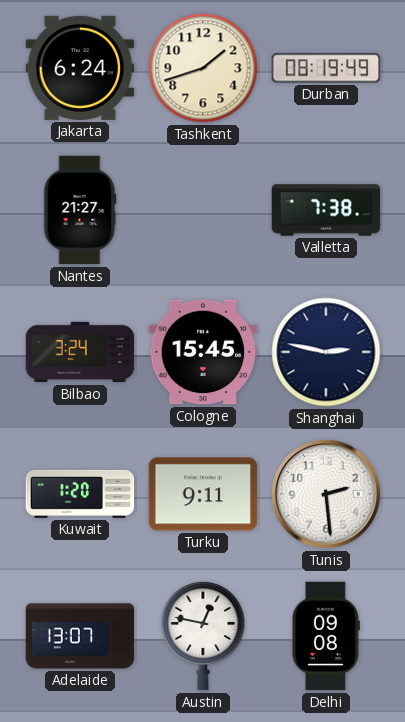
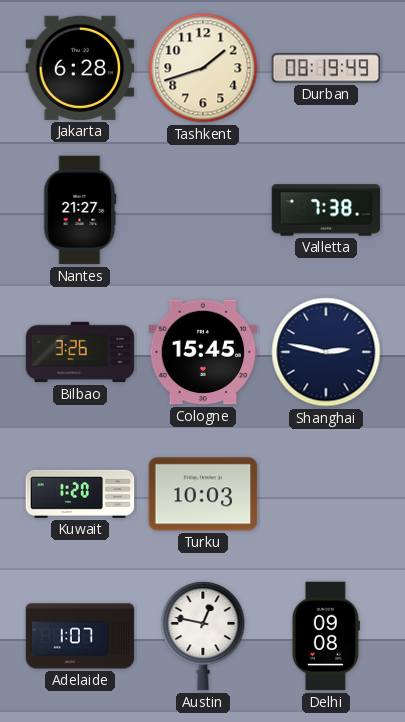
Jakarta: 6:24 -> 6:28
Bilbao: 3:24 -> 3:26
Turku: 9:11 -> 10:03
Tunis: 2:29 -> none
Adelaide: 13:07 -> 1:07
